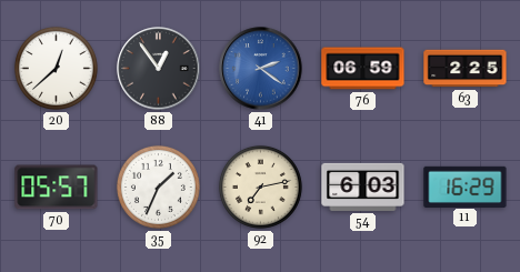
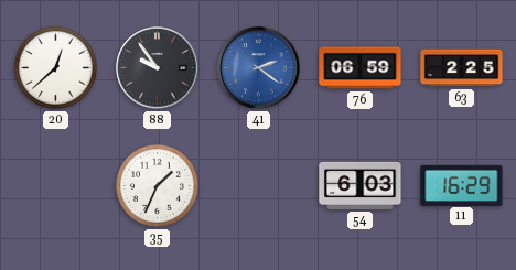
88: 12:54 -> 9:54
70: 05:57 -> none
92: 7:13 -> none
